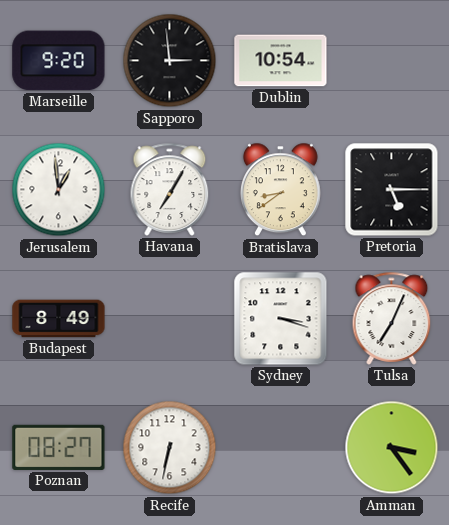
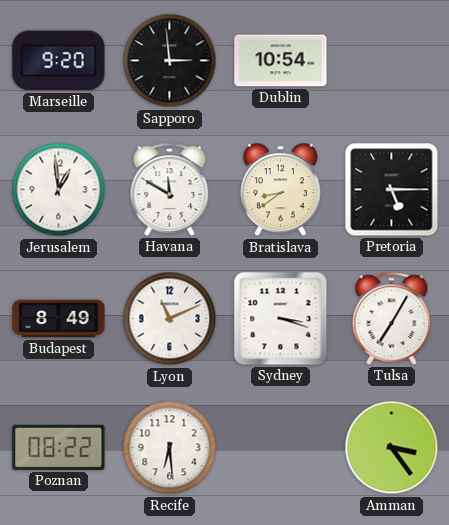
Havana: 7:05 -> 11:50
Lyon: none -> 11:11
Tulsa: 7:04 -> 7:05
Poznan: 08:27 -> 08:22
Recife: 6:32 -> 6:29
